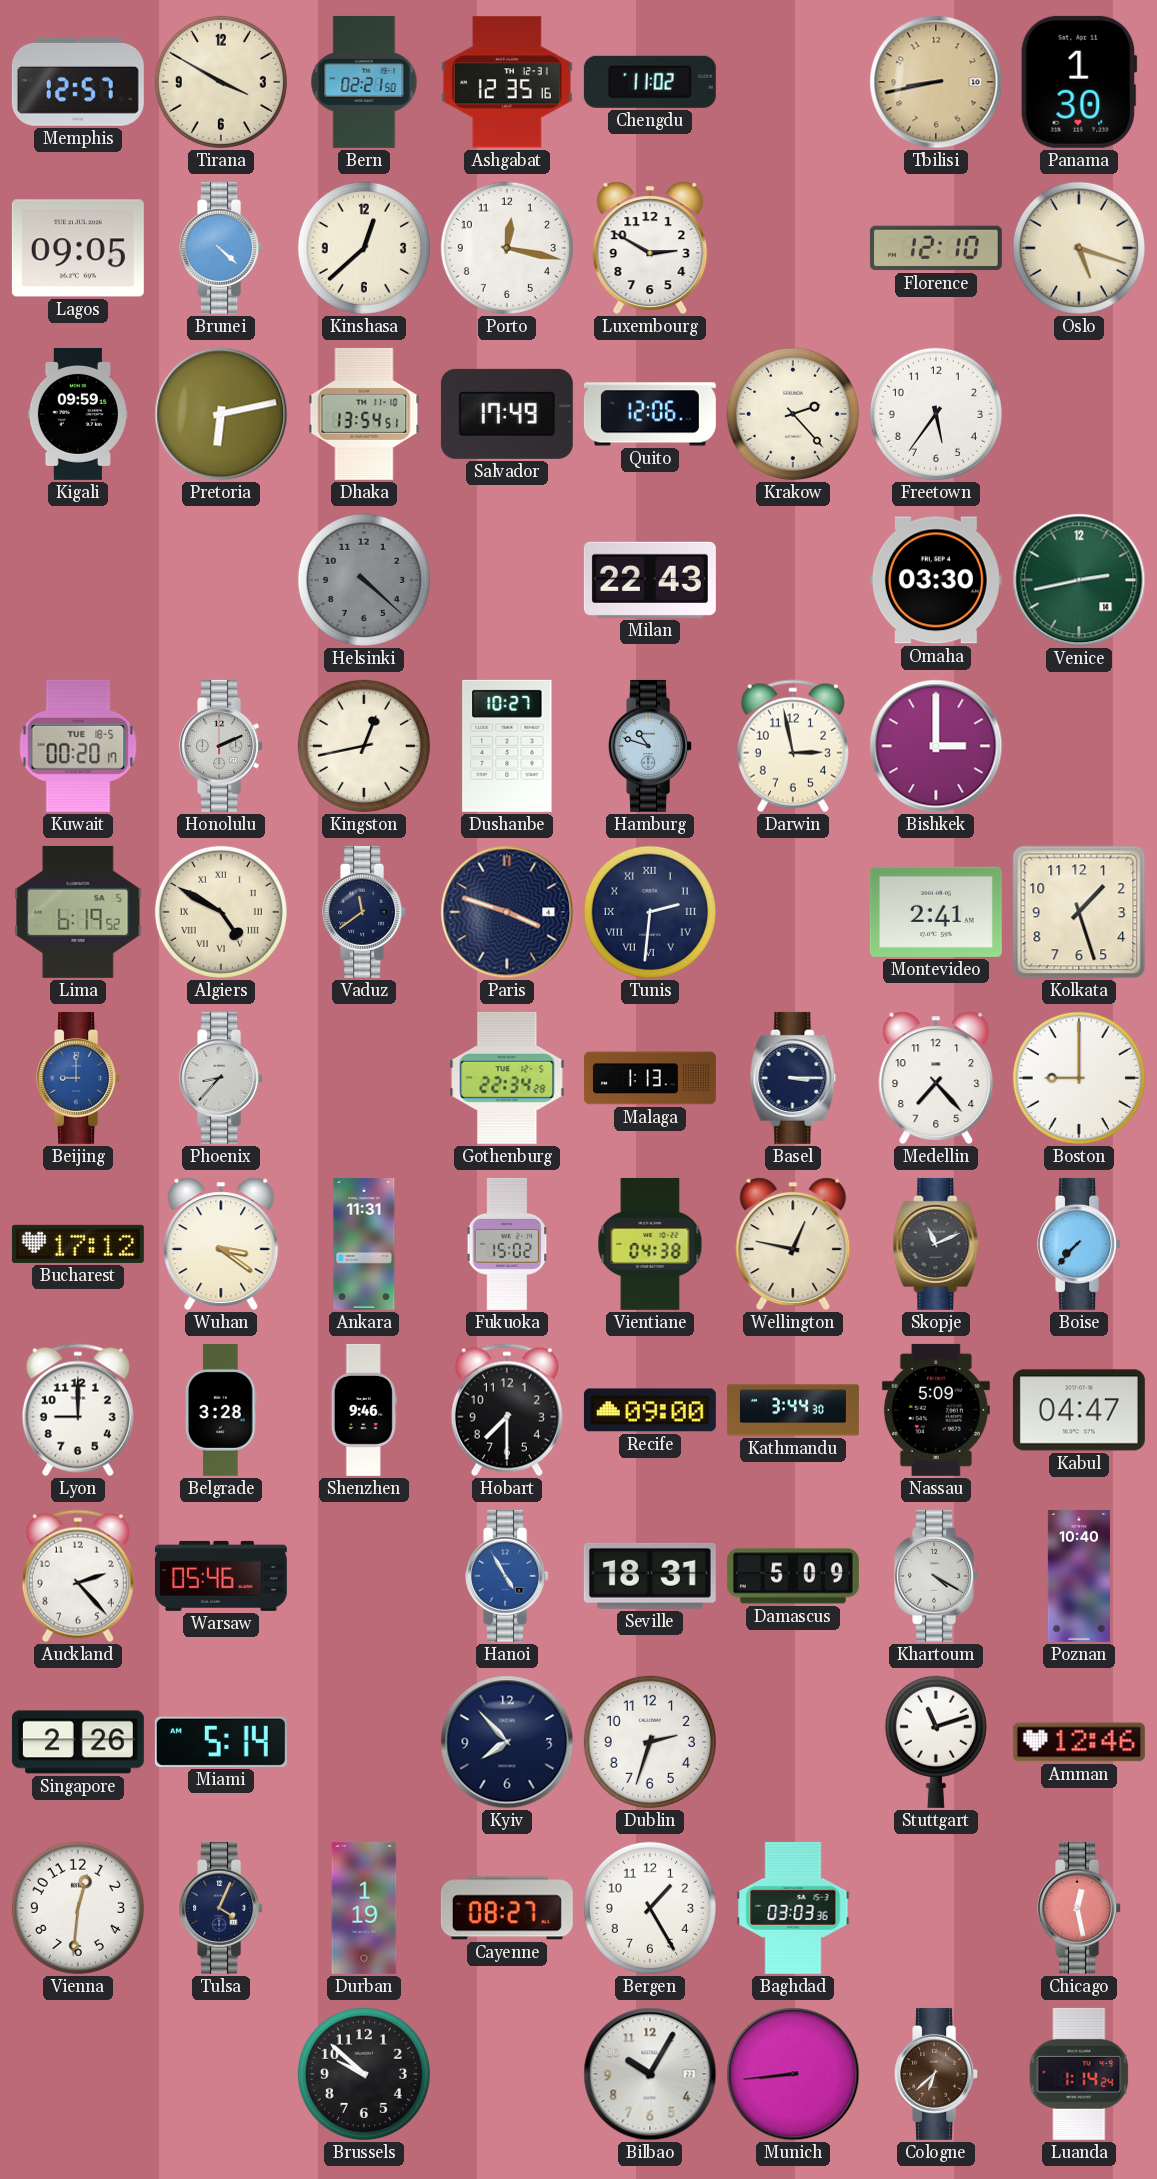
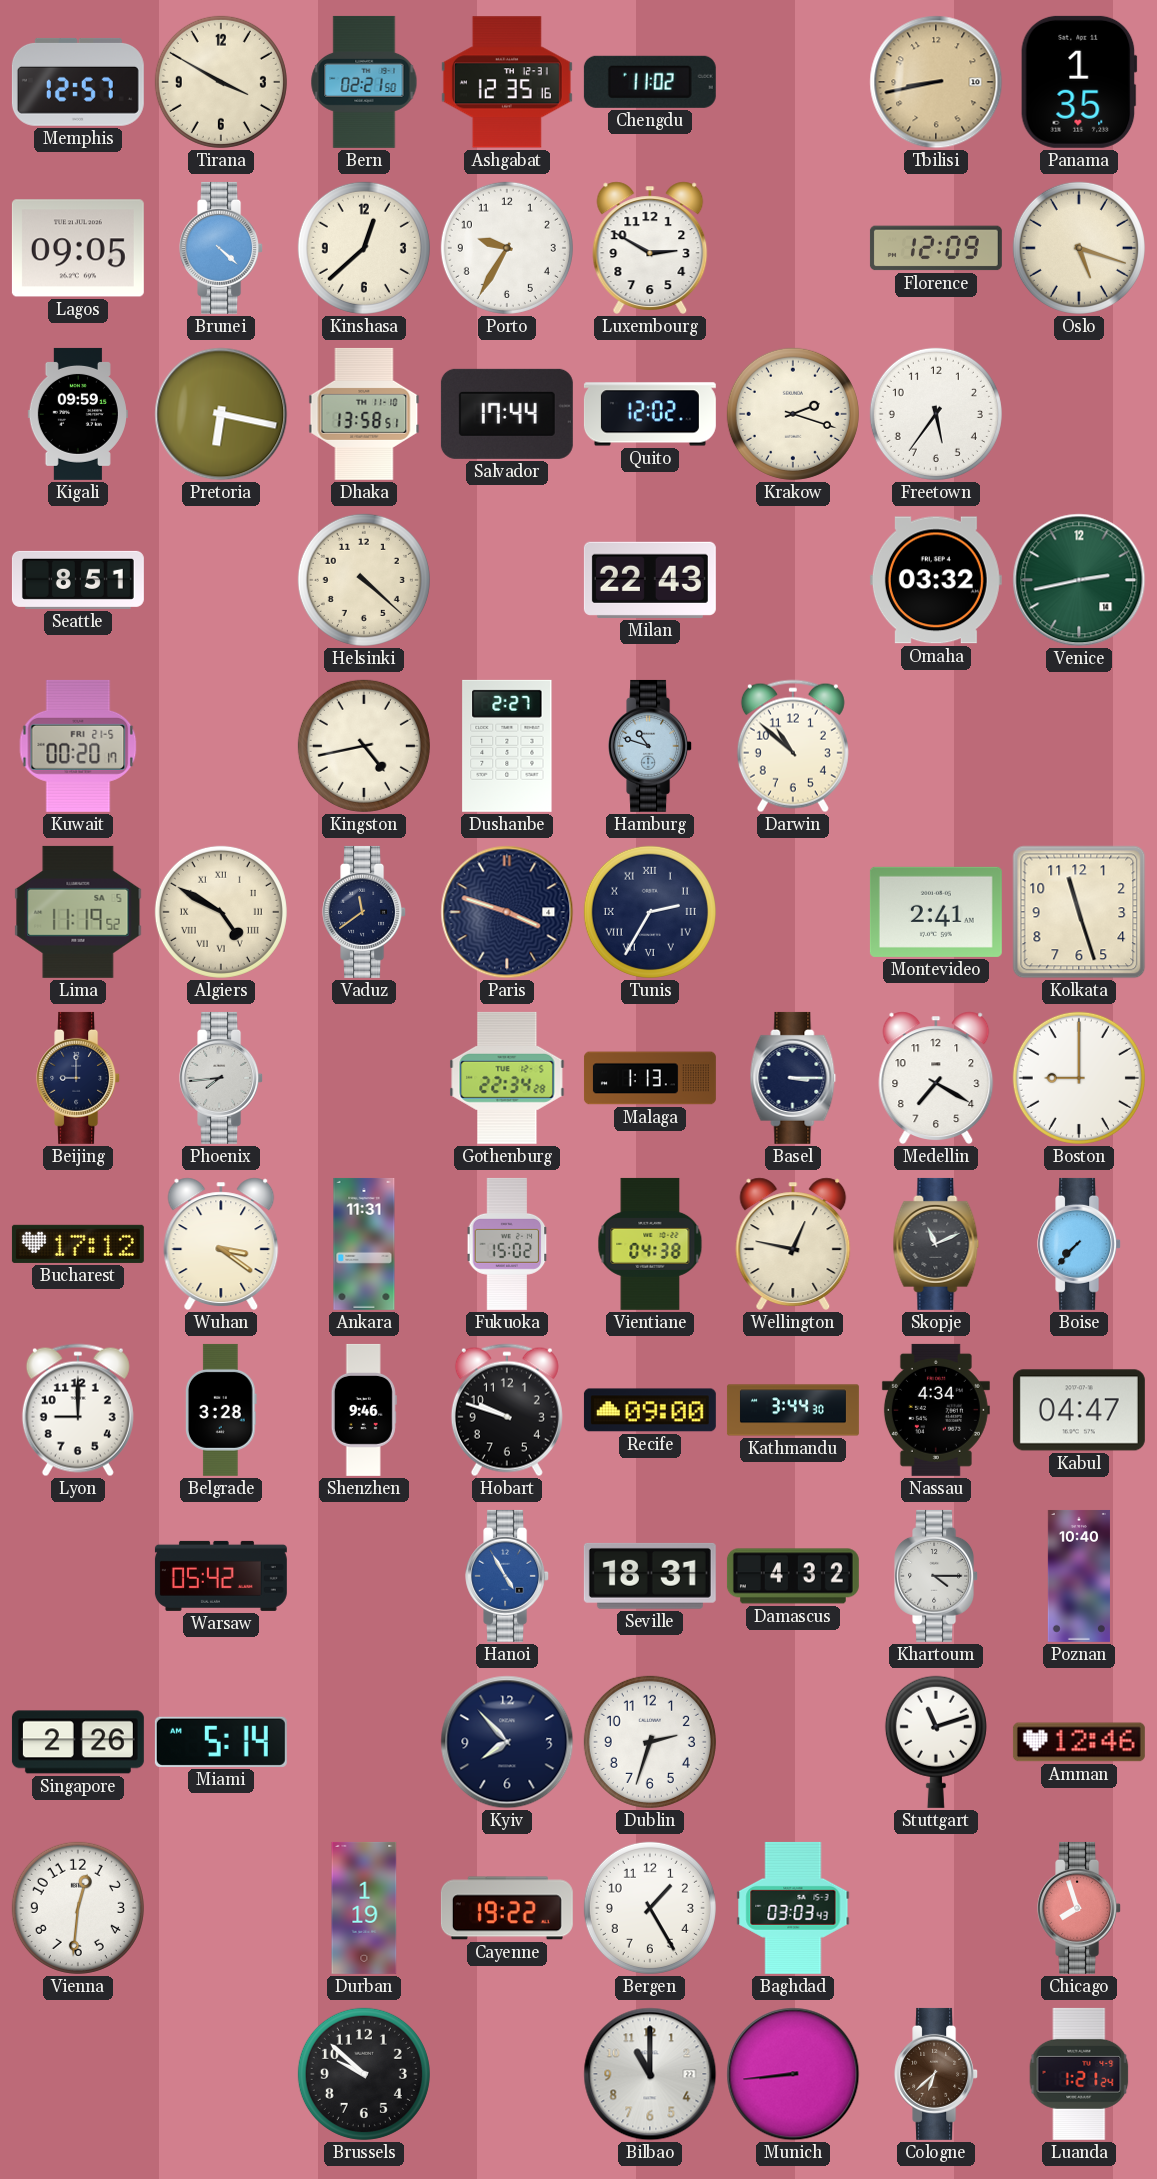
Panama: 1:30 -> 1:35
Porto: 12:17 -> 9:35
Florence: 12:10 -> 12:09
Pretoria: 6:13 -> 6:17
Dhaka: 13:54 -> 13:58
Salvador: 17:49 -> 17:44
Quito: 12:06 -> 12:02
Krakow: 2:23 -> 2:18
Seattle: none -> 8:51
Helsinki dial: grey -> cream
Omaha: 03:30 -> 03:32
Kuwait date: TUE 18-5 -> FRI 21-5
Honolulu: 2:11 -> none
Kingston: 12:43 -> 4:43
Dushanbe: 10:27 -> 2:27
Darwin: 2:58 -> 10:52
Bishkek: 3:00 -> none
Lima: 6:19 -> 11:19
Tunis: 2:31 -> 2:35
Kolkata: 1:27 -> 11:27
Beijing dial: blue -> navy
Phoenix: 8:37 -> 7:44
Medellin: 7:23 -> 7:20
Hobart: 7:30 -> 9:48
Nassau: 5:09 -> 4:34
Auckland: 2:23 -> none
Warsaw: 05:46 -> 05:42
Damascus: 5:09 -> 4:32
Khartoum: 4:20 -> 4:15
Tulsa: 4:04 -> none
Cayenne: 08:27 -> 19:22
Baghdad: 03:03:36 -> 03:03:43
Chicago: 12:28 -> 7:57
Bilbao: 10:05 -> 11:00
Luanda: 1:14 -> 1:21
